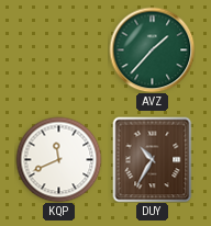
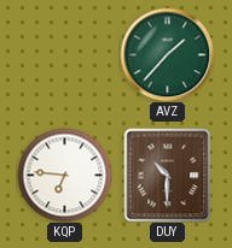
KQP: 11:41 -> 6:46
DUY: 10:35 -> 10:30
